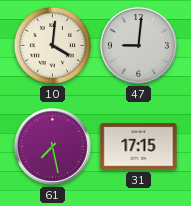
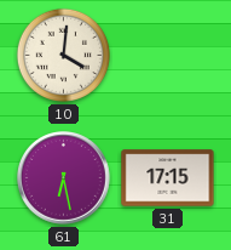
47: 9:01 -> none
61: 7:28 -> 6:28
